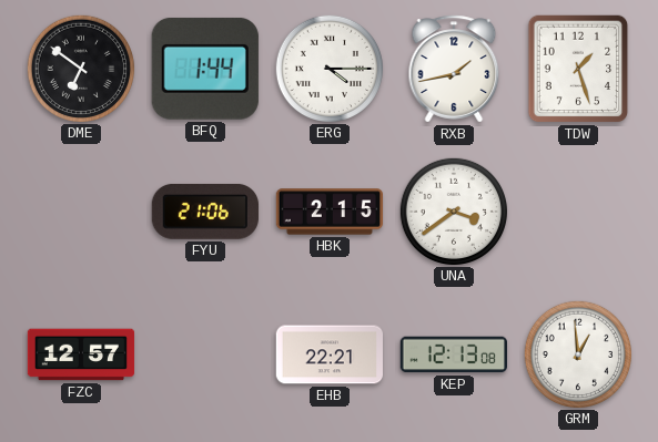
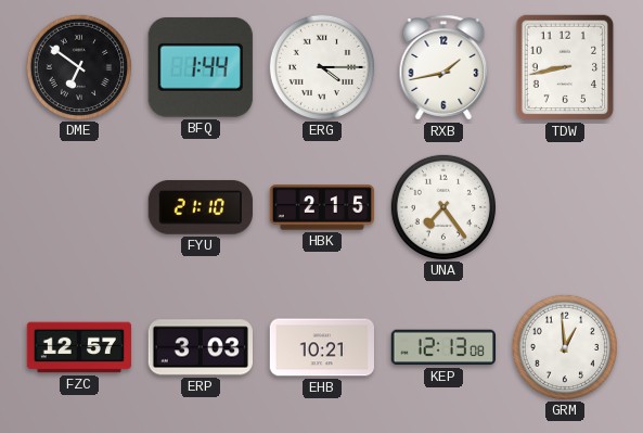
TDW: 1:27 -> 8:43
FYU: 21:06 -> 21:10
UNA: 3:39 -> 7:24
ERP: none -> 3:03
EHB: 22:21 -> 10:21
